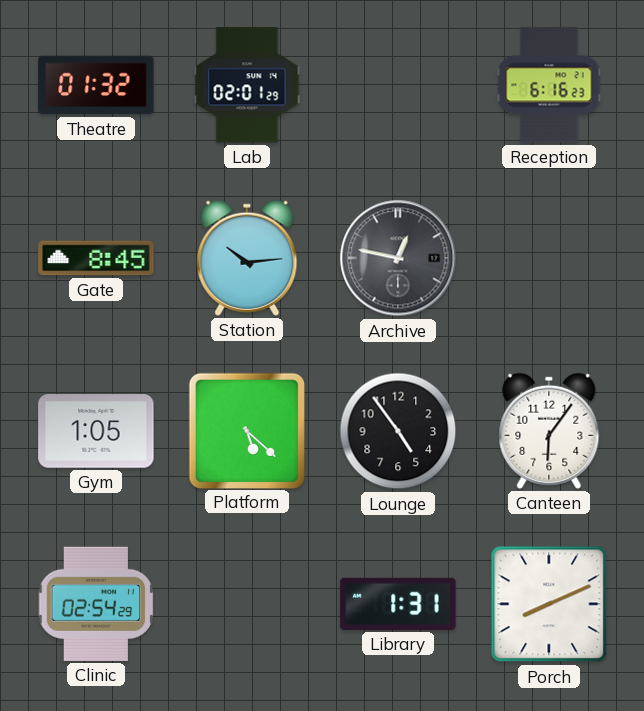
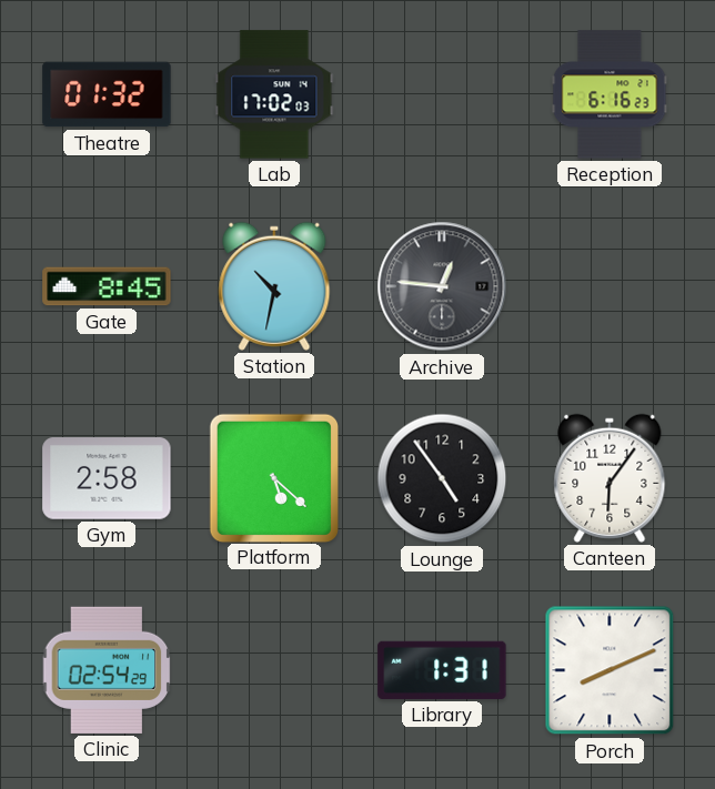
Lab: 02:01 -> 17:02
Station: 10:14 -> 10:32
Archive: 12:47 -> 12:46
Gym: 1:05 -> 2:58
